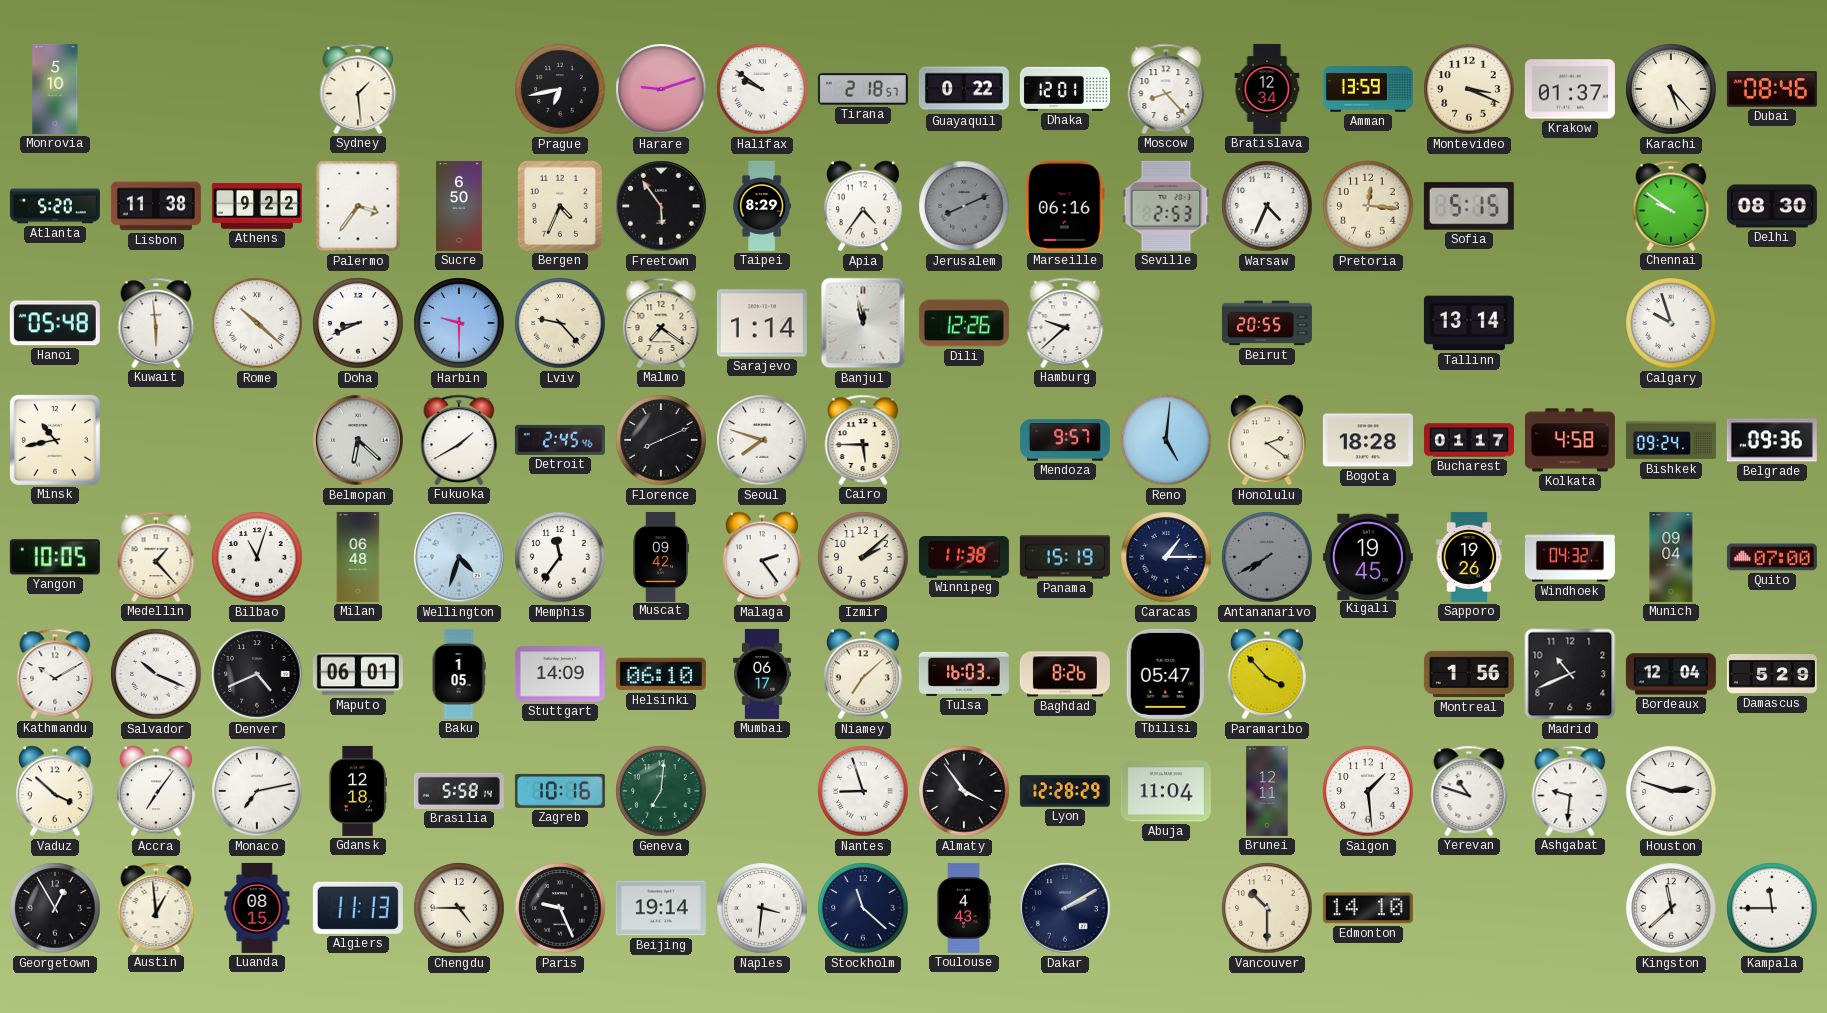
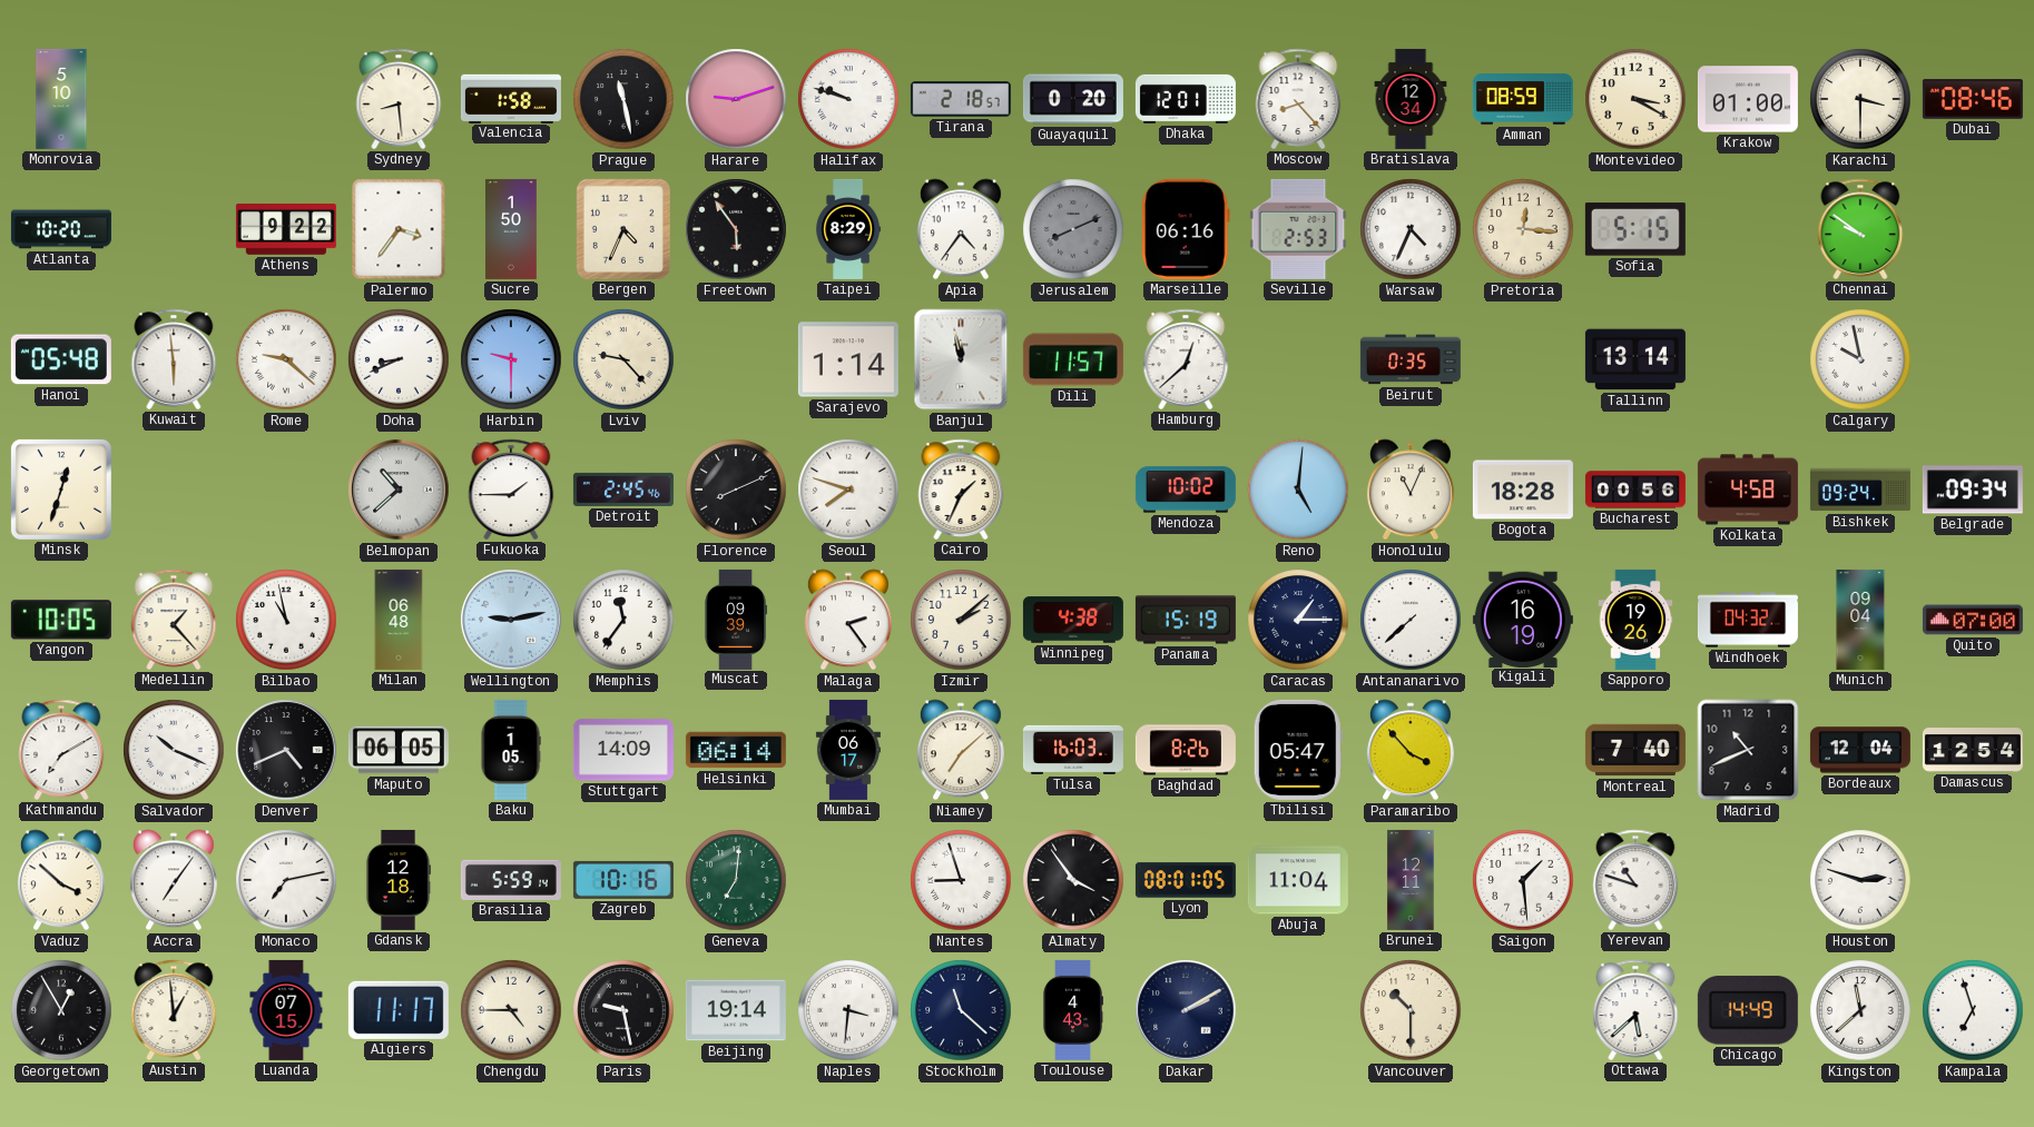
Sydney: 1:29 -> 8:29
Valencia: none -> 1:58
Prague: 6:43 -> 11:28
Halifax: 9:51 -> 9:48
Guayaquil: 0:22 -> 0:20
Amman: 13:59 -> 08:59
Montevideo: 3:19 -> 3:20
Krakow: 01:37 -> 01:00
Karachi: 5:23 -> 3:30
Atlanta: 5:20 -> 10:20
Lisbon: 11:38 -> none
Sucre: 6:50 -> 1:50
Delhi: 08:30 -> none
Rome: 10:22 -> 9:22
Malmo: 7:21 -> none
Dili: 12:26 -> 11:57
Hamburg: 9:38 -> 12:38
Beirut: 20:55 -> 0:35
Calgary: 9:57 -> 9:58
Minsk: 10:43 -> 12:33
Belmopan: 6:22 -> 10:38
Fukuoka: 1:40 -> 1:45
Cairo: 5:45 -> 1:34
Mendoza: 9:57 -> 10:02
Honolulu: 2:21 -> 11:04
Bucharest: 01:17 -> 00:56
Belgrade: 09:36 -> 09:34
Bilbao: 11:03 -> 10:58
Wellington: 4:33 -> 9:13
Muscat: 09:42 -> 09:39
Winnipeg: 11:38 -> 4:38
Antananarivo: 7:40 -> 7:38
Antananarivo dial: grey -> white
Kigali: 19:45 -> 16:19
Kathmandu: 10:10 -> 7:10
Maputo: 06:01 -> 06:05
Helsinki: 06:10 -> 06:14
Montreal: 1:56 -> 7:40
Damascus: 5:29 -> 12:54
Brasilia: 5:58 -> 5:59
Lyon: 12:28 -> 08:01
Ashgabat: 9:31 -> none
Luanda: 08:15 -> 07:15
Algiers: 11:13 -> 11:17
Paris: 9:26 -> 9:28
Edmonton: 14:10 -> none
Ottawa: none -> 5:38
Chicago: none -> 14:49
Kampala: 11:45 -> 6:57
